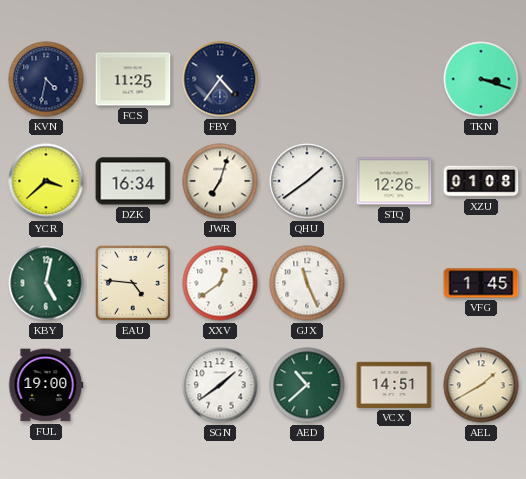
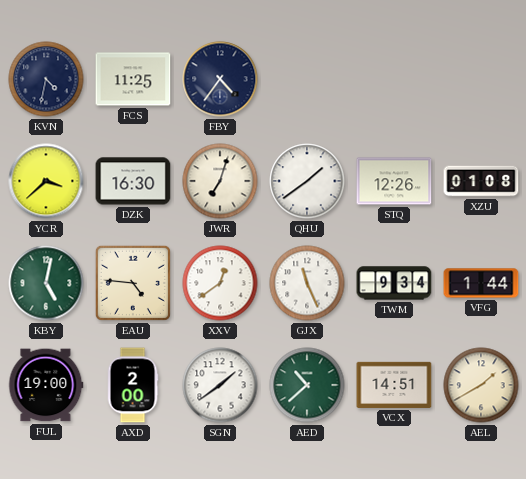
TKN: 3:18 -> none
DZK: 16:34 -> 16:30
TWM: none -> 9:34
VFG: 1:45 -> 1:44
AXD: none -> 2:00
